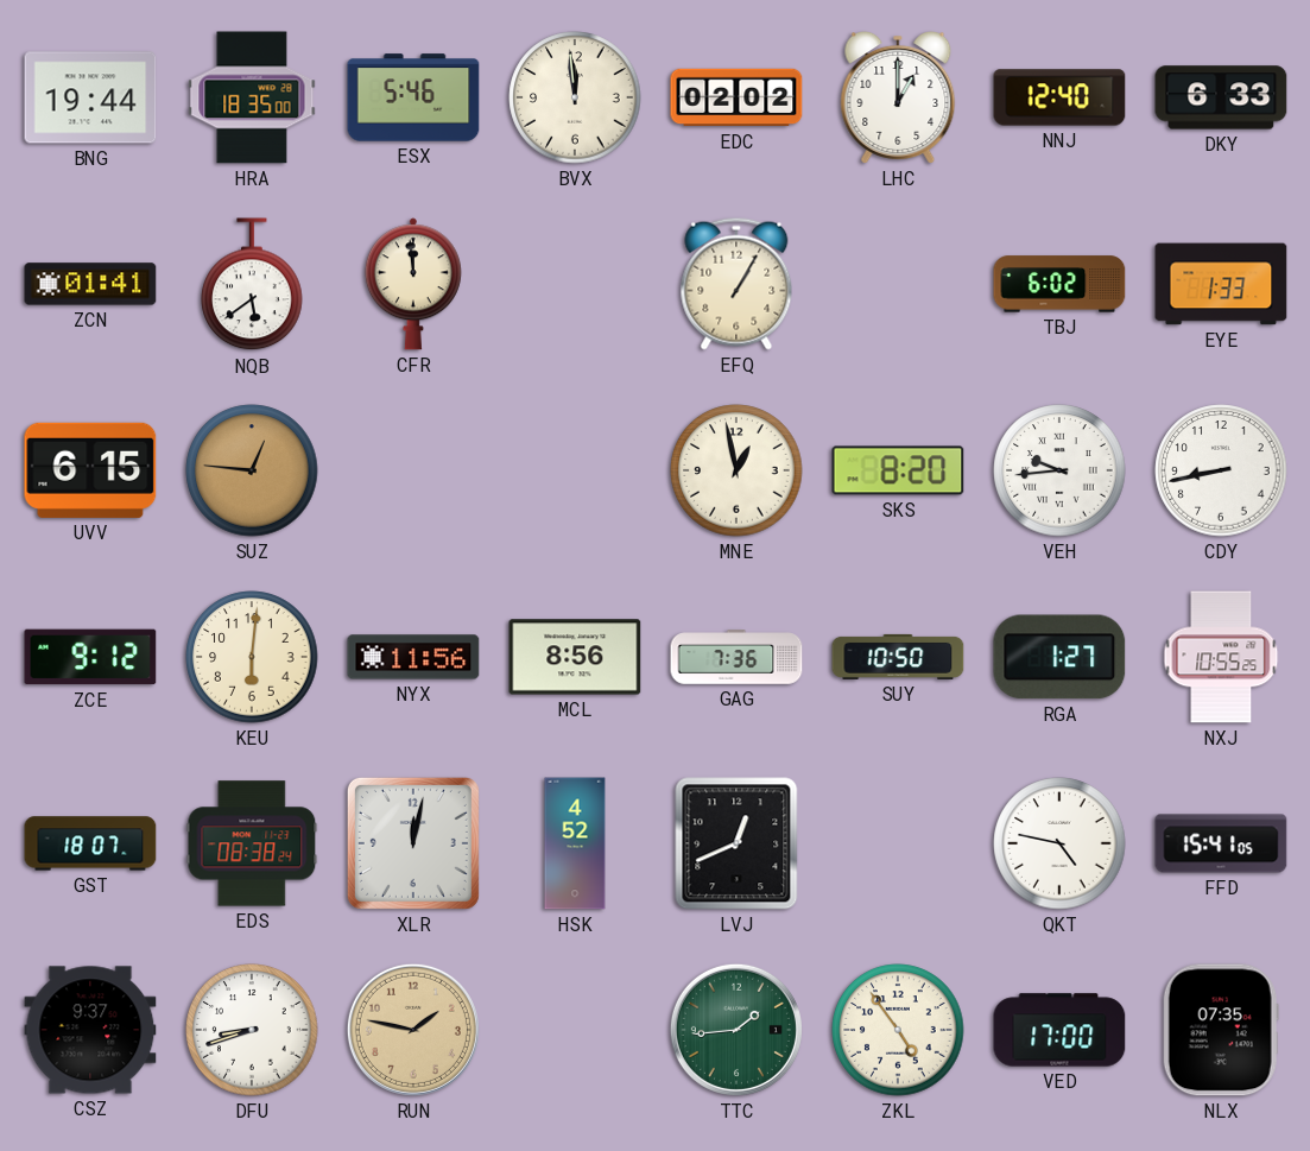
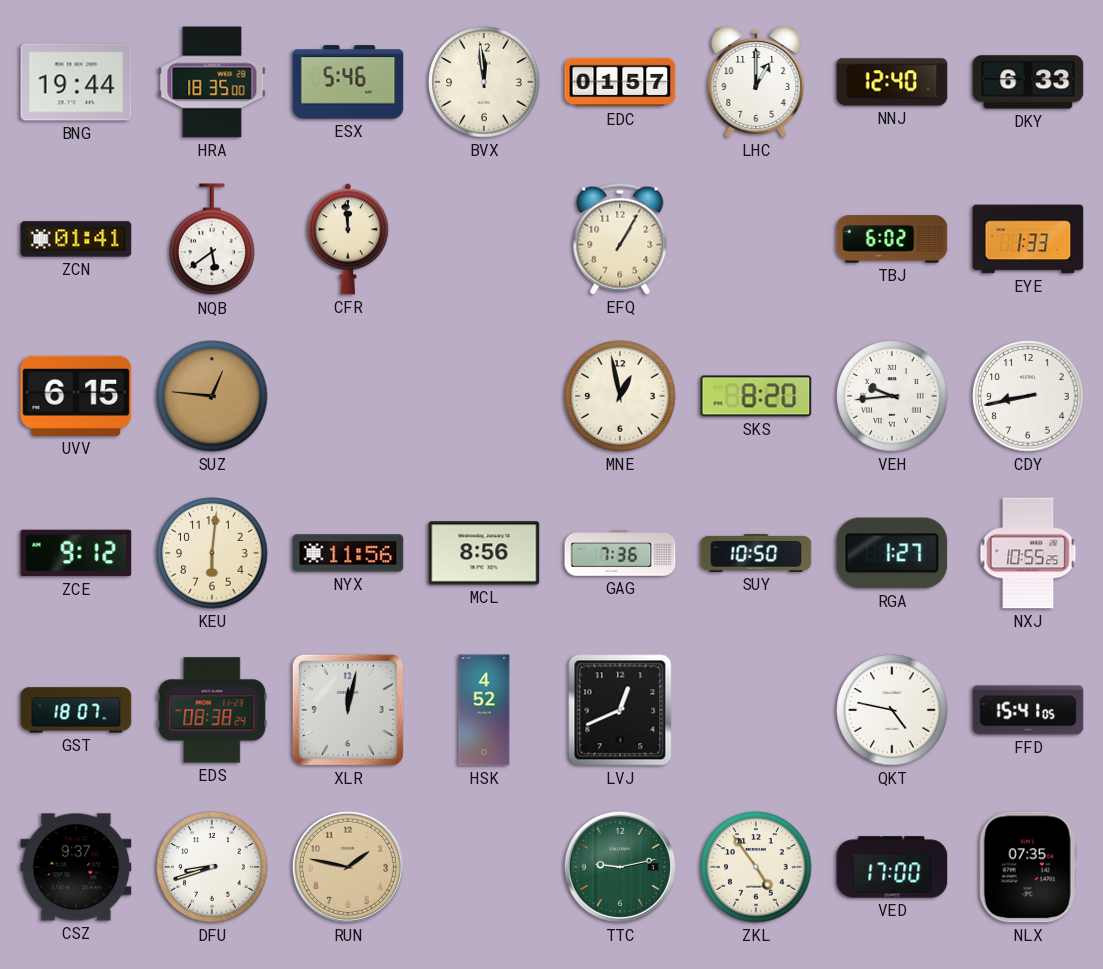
EDC: 02:02 -> 01:57
TTC: 1:44 -> 9:13
